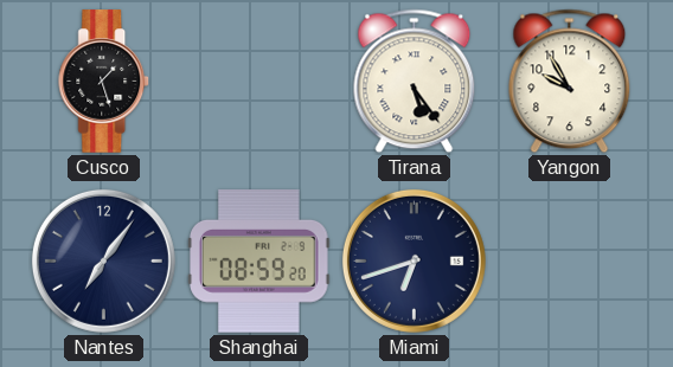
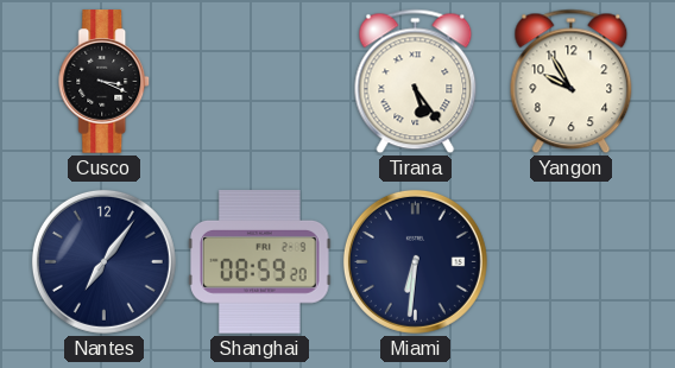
Cusco: 1:27 -> 3:19
Miami: 6:42 -> 6:31
